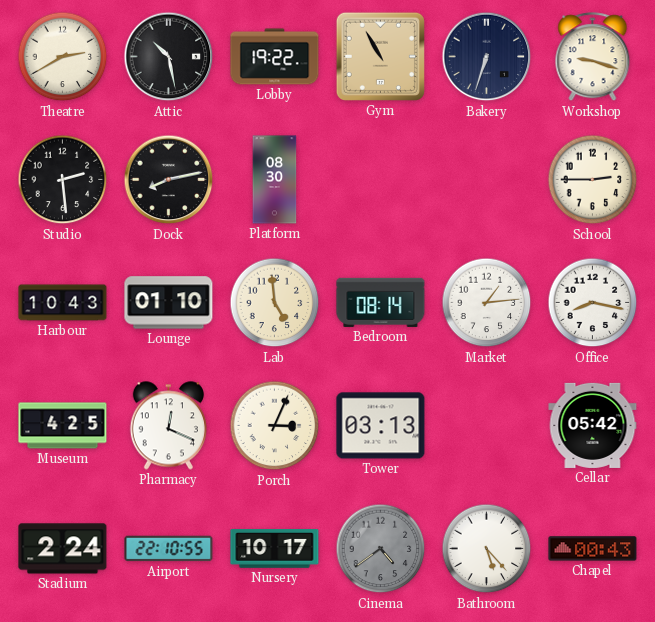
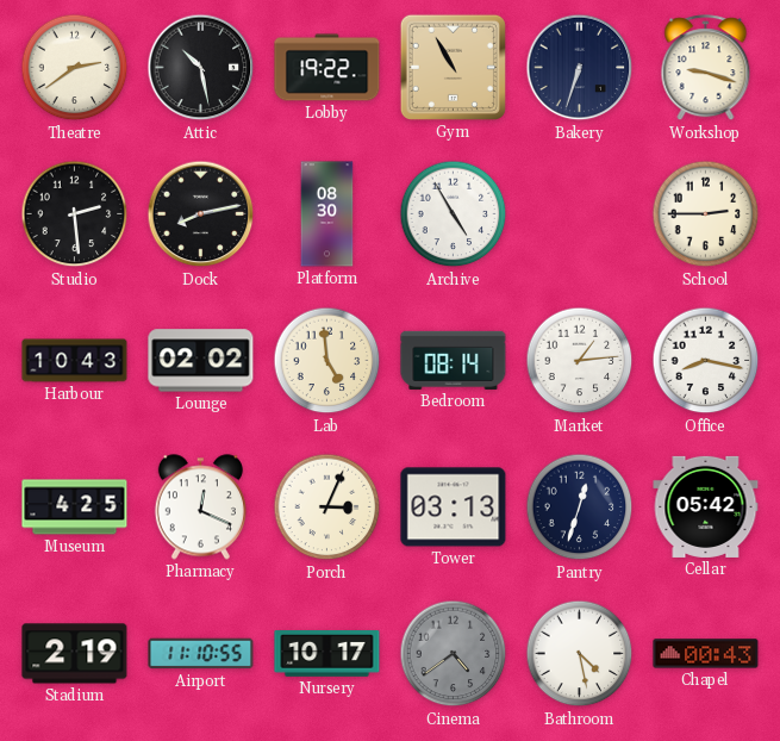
Theatre: 2:40 -> 2:39
Archive: none -> 4:55
Lounge: 01:10 -> 02:02
Pantry: none -> 12:33
Stadium: 2:24 -> 2:19
Airport: 22:10 -> 11:10
Bathroom: 5:23 -> 4:28
